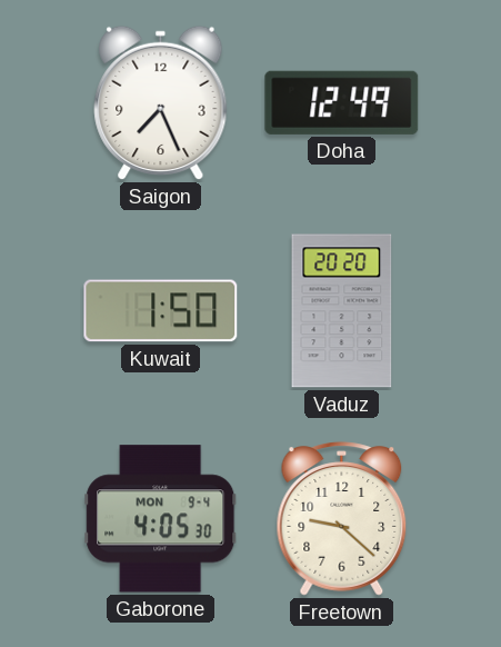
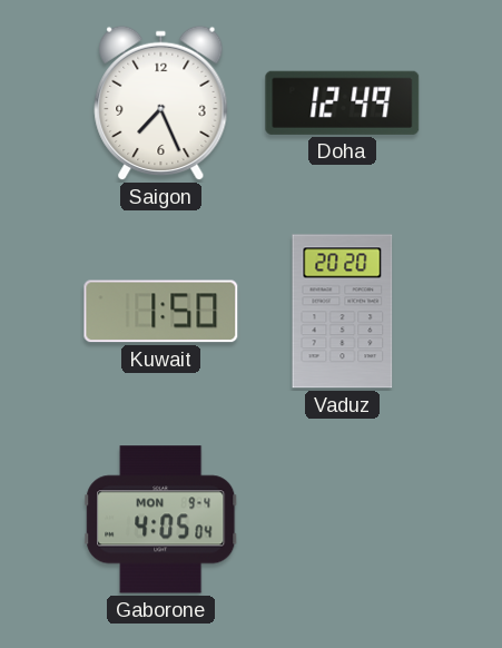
Gaborone: 4:05:30 -> 4:05:04
Freetown: 9:22 -> none
